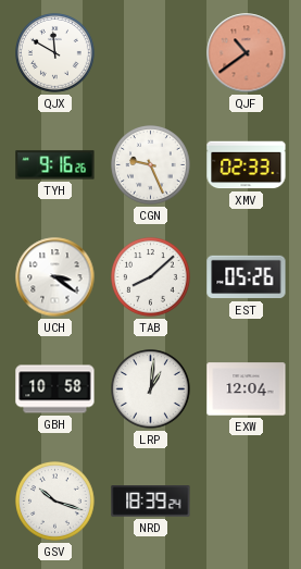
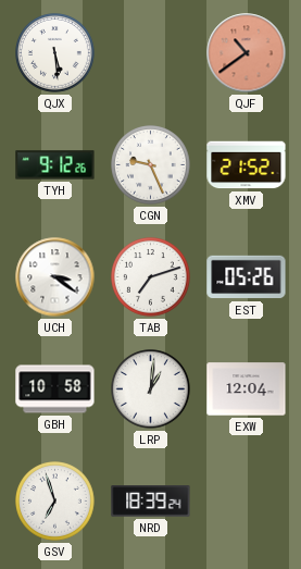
QJX: 11:50 -> 5:29
TYH: 9:16 -> 9:12
XMV: 02:33 -> 21:52
TAB: 8:08 -> 7:12
GSV: 10:18 -> 6:57
